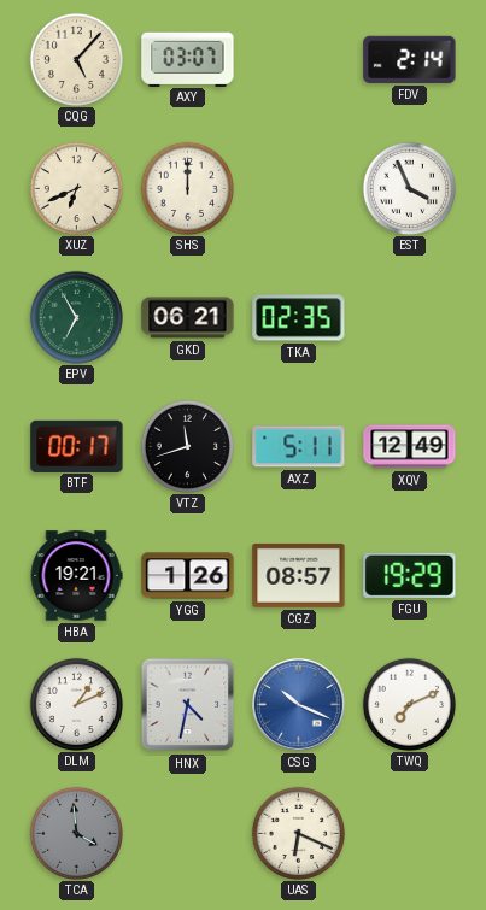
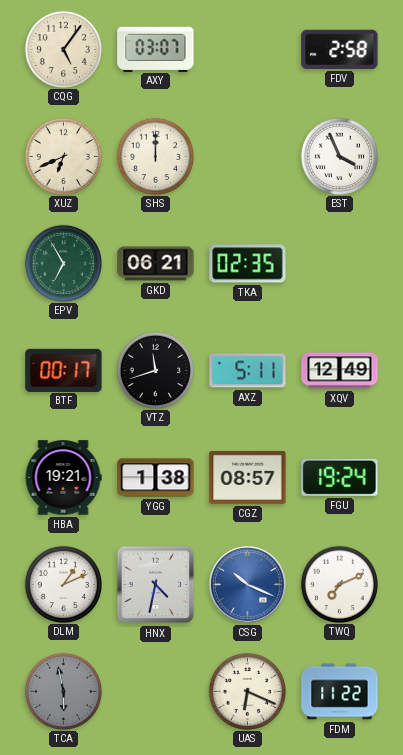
CQG: 5:07 -> 5:06
FDV: 2:14 -> 2:58
YGG: 1:26 -> 1:38
FGU: 19:29 -> 19:24
TCA: 3:59 -> 5:58
FDM: none -> 11:22
